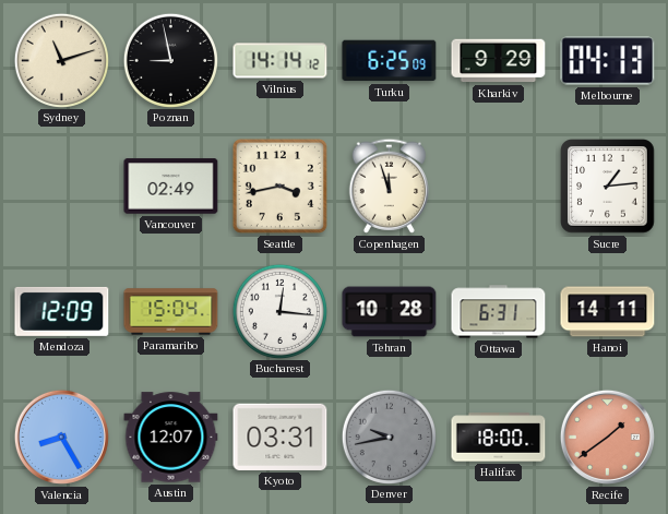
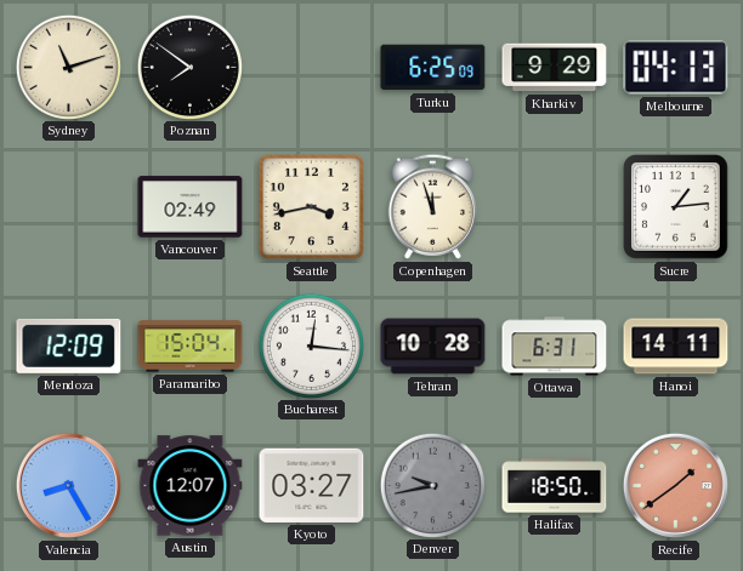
Poznan: 8:58 -> 7:51
Vilnius: 14:14 -> none
Kyoto: 03:31 -> 03:27
Halifax: 18:00 -> 18:50
